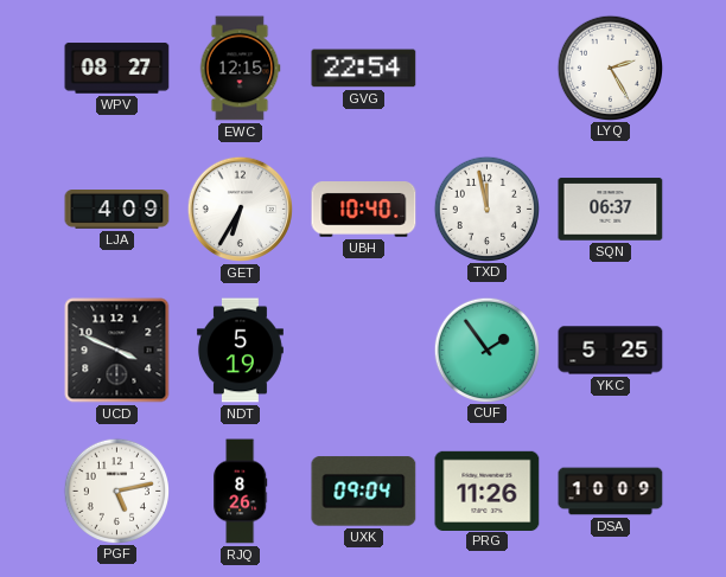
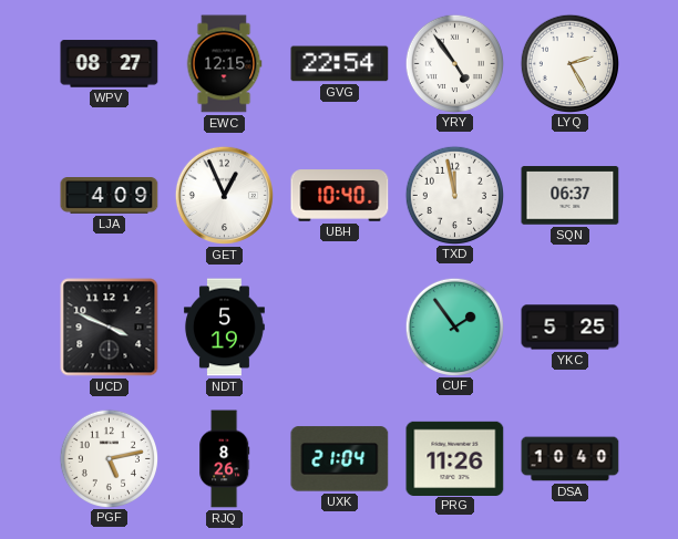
YRY: none -> 4:54
GET: 6:35 -> 12:56
UXK: 09:04 -> 21:04
DSA: 10:09 -> 10:40
